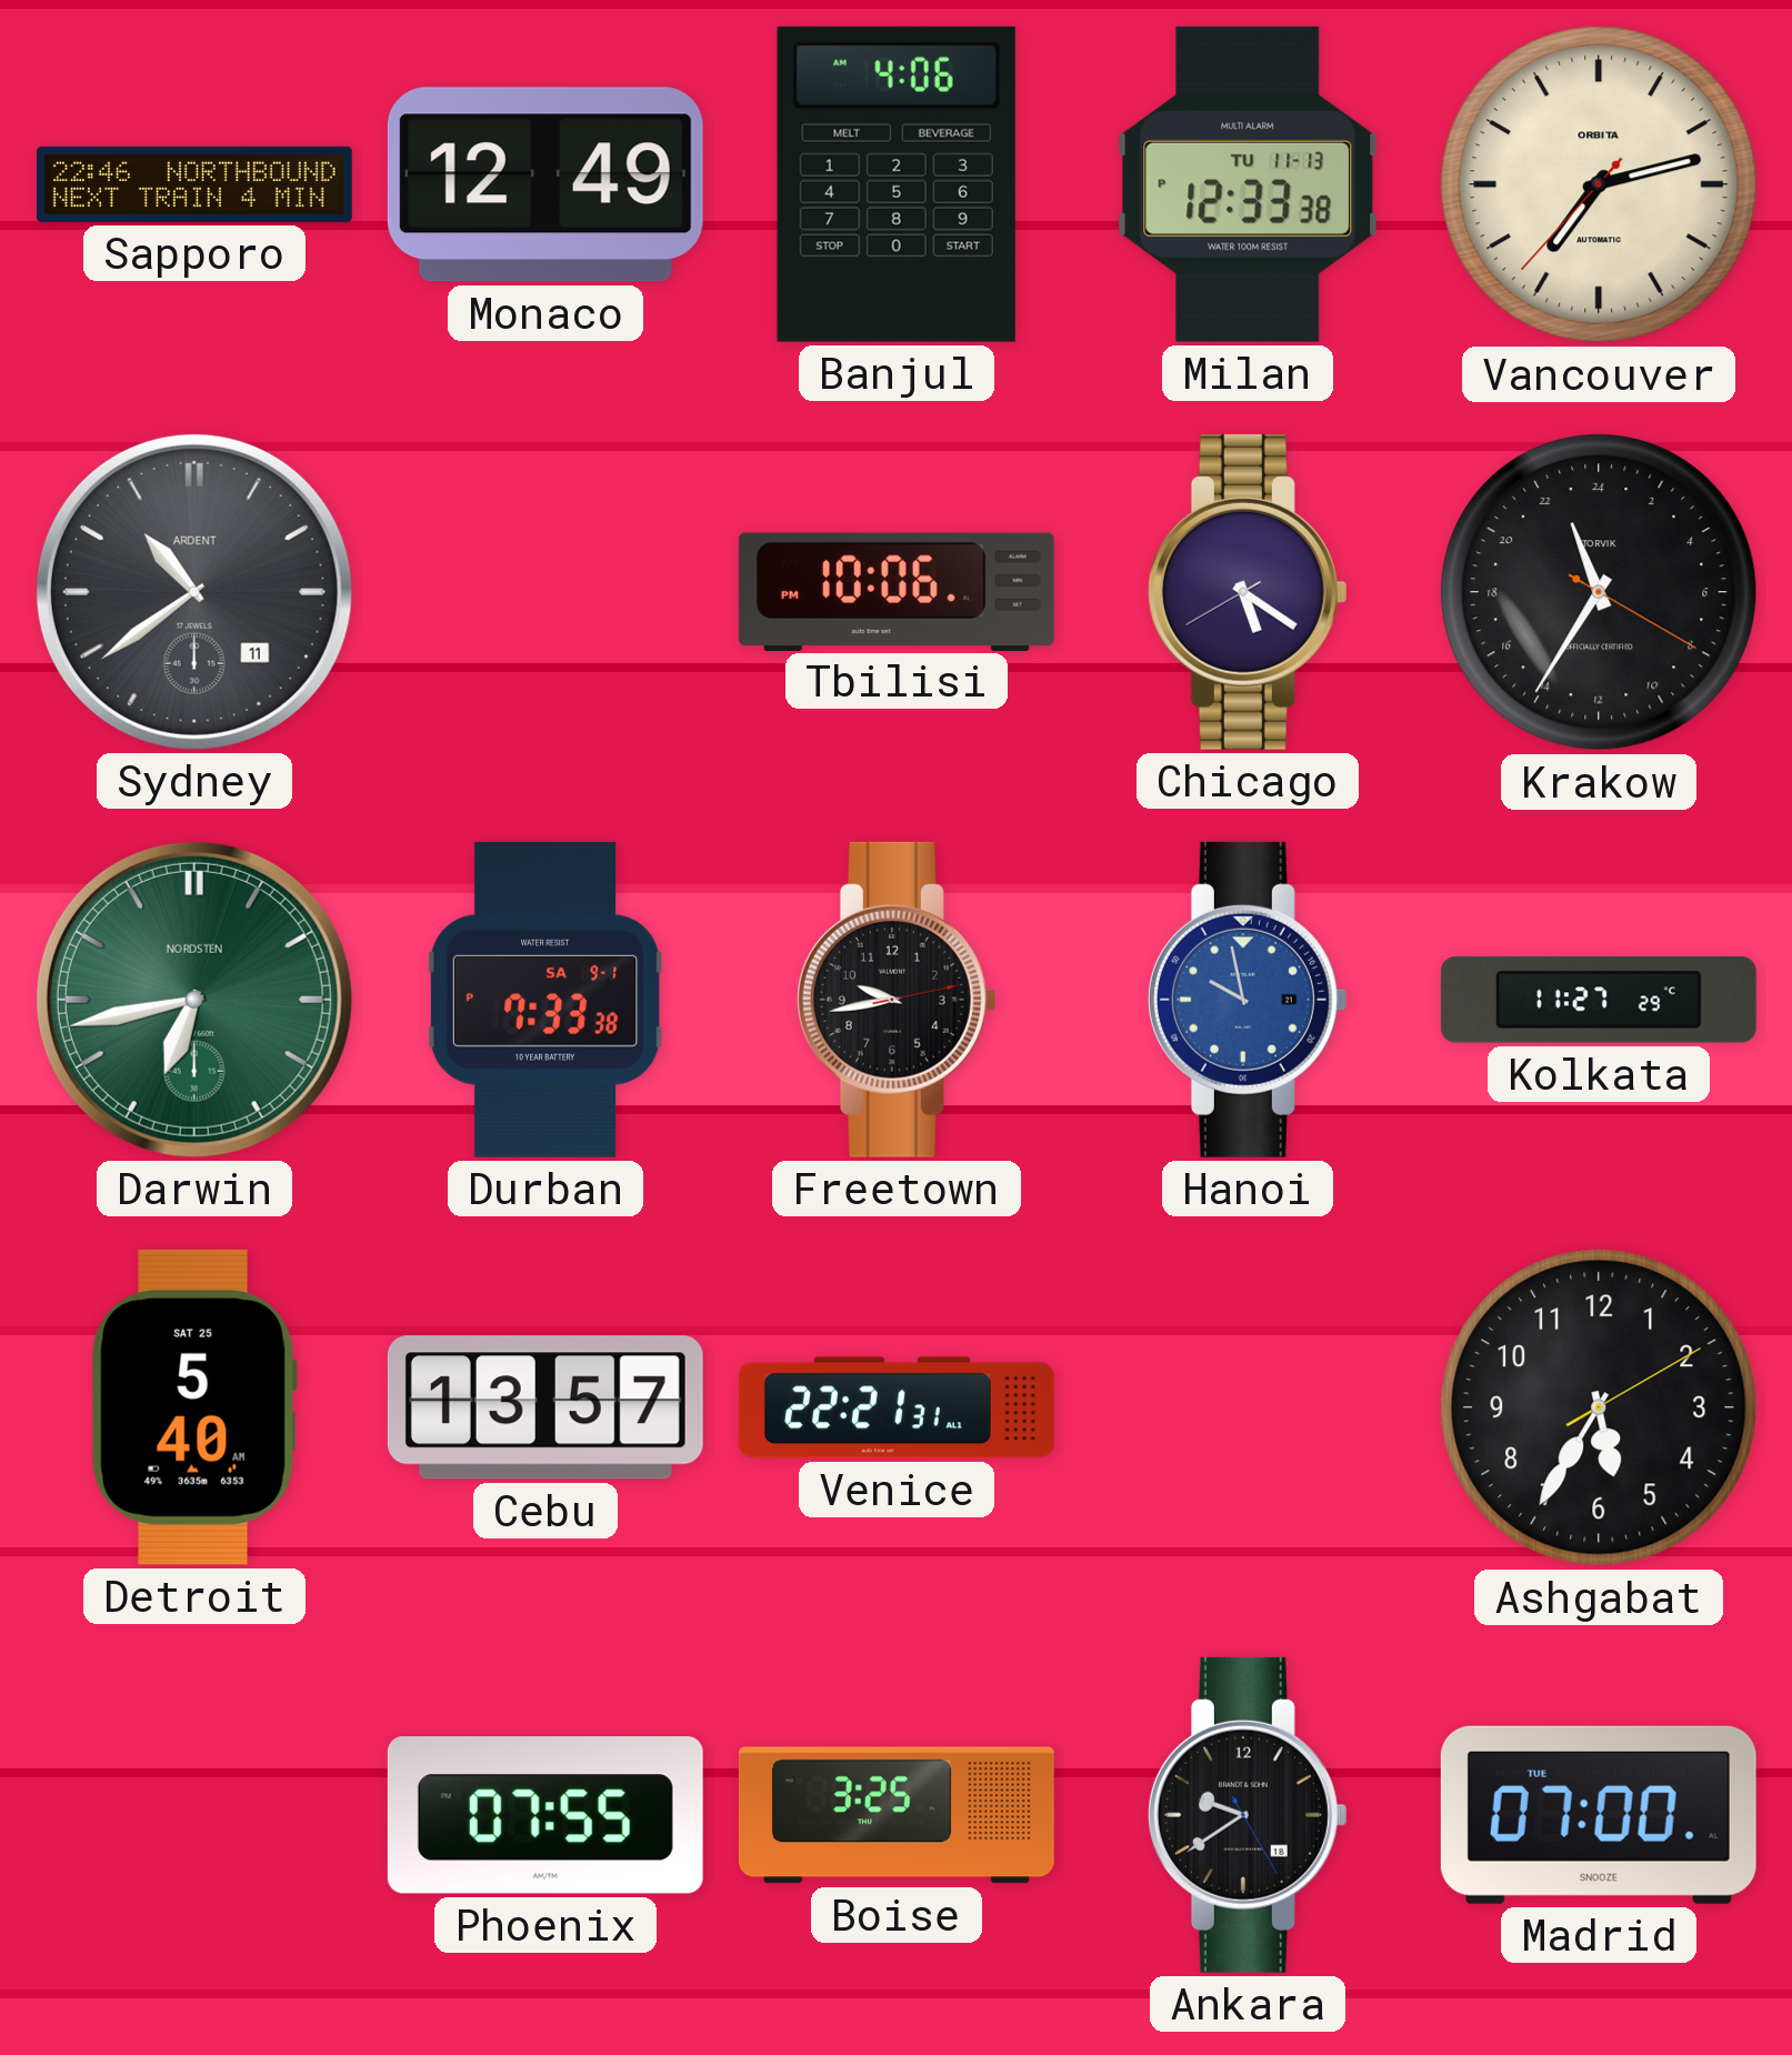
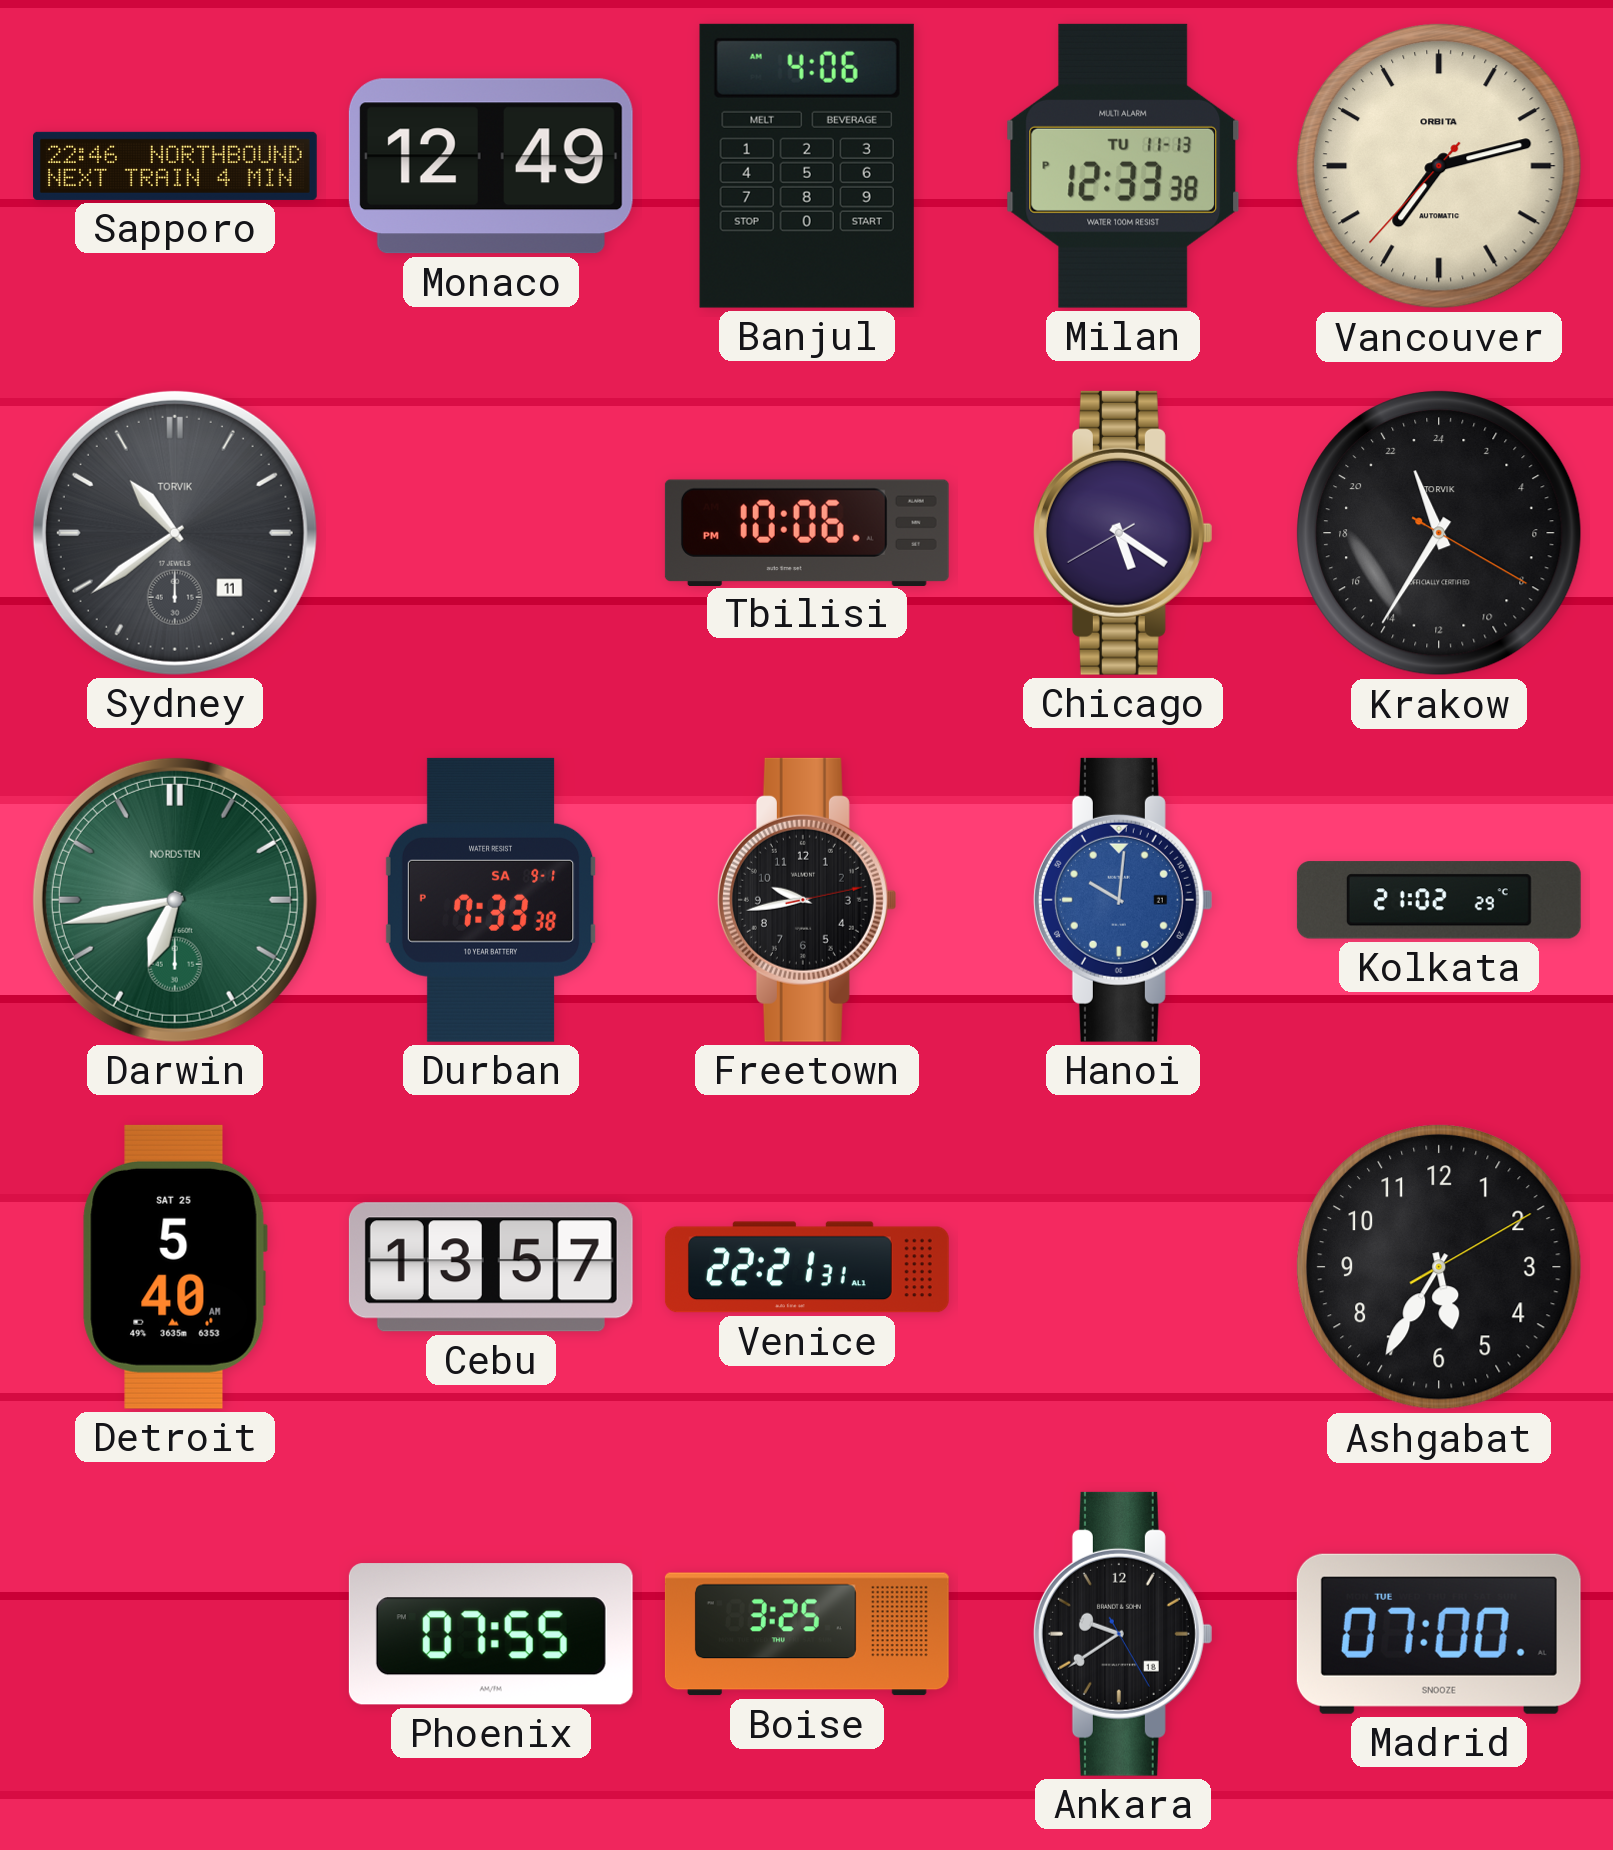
Sydney brand: ARDENT -> TORVIK
Hanoi: 9:58 -> 10:01
Kolkata: 11:27 -> 21:02
